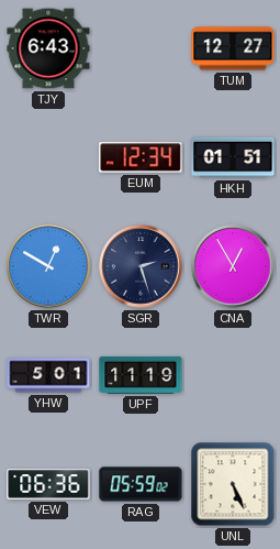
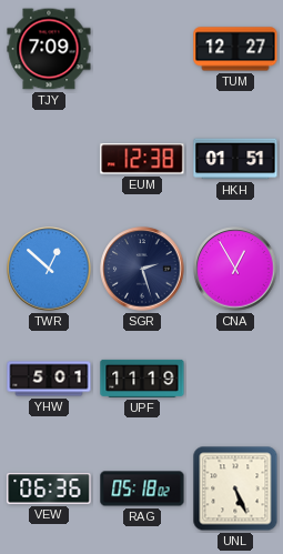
TJY: 6:43 -> 7:09
EUM: 12:34 -> 12:38
TWR: 12:50 -> 12:52
RAG: 05:59 -> 05:18
